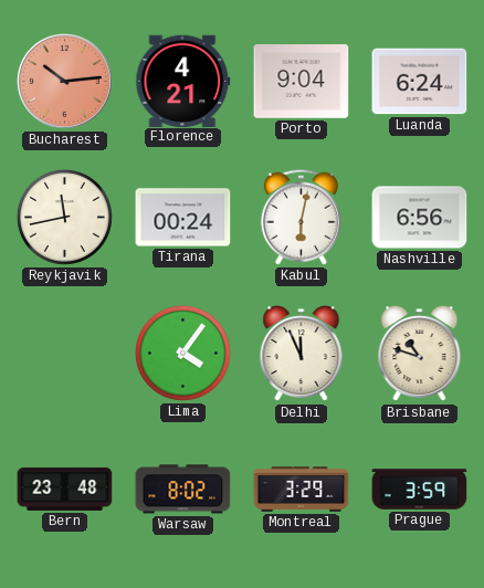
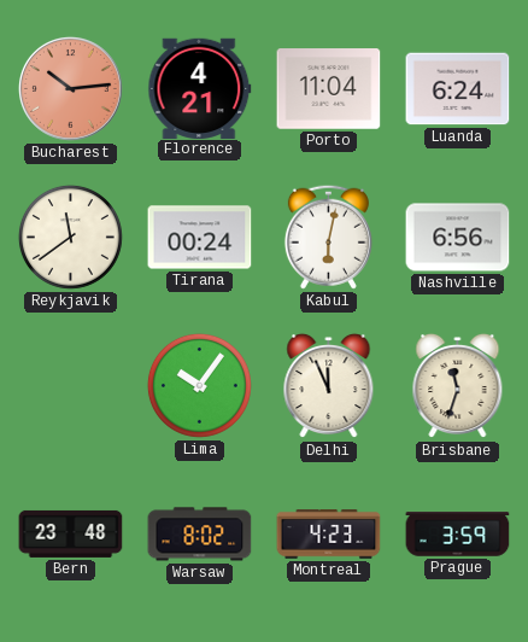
Porto: 9:04 -> 11:04
Reykjavik: 11:43 -> 11:39
Lima: 4:06 -> 10:06
Brisbane: 10:48 -> 11:33
Montreal: 3:29 -> 4:23
